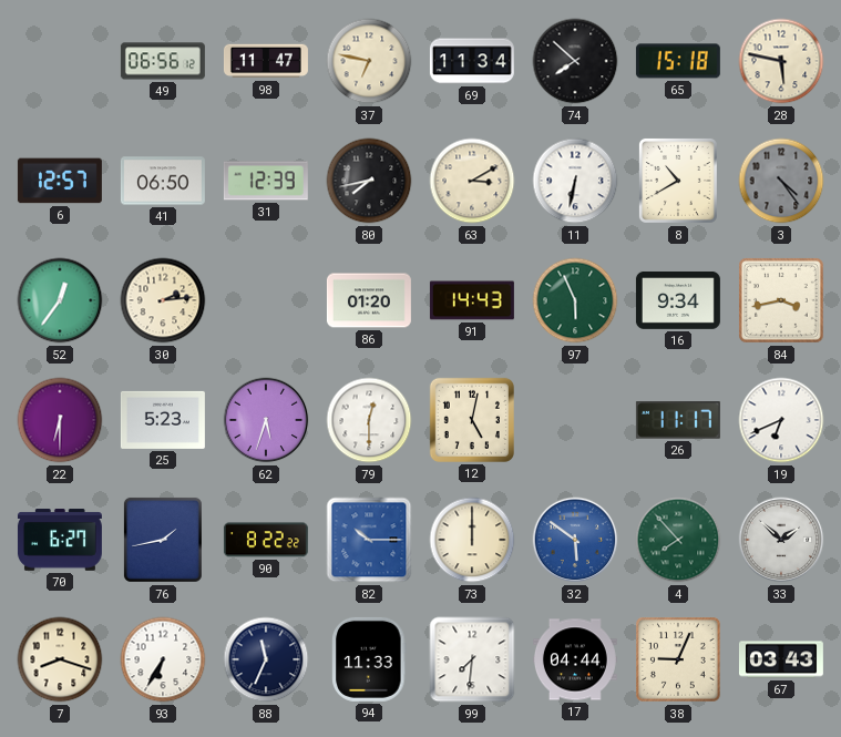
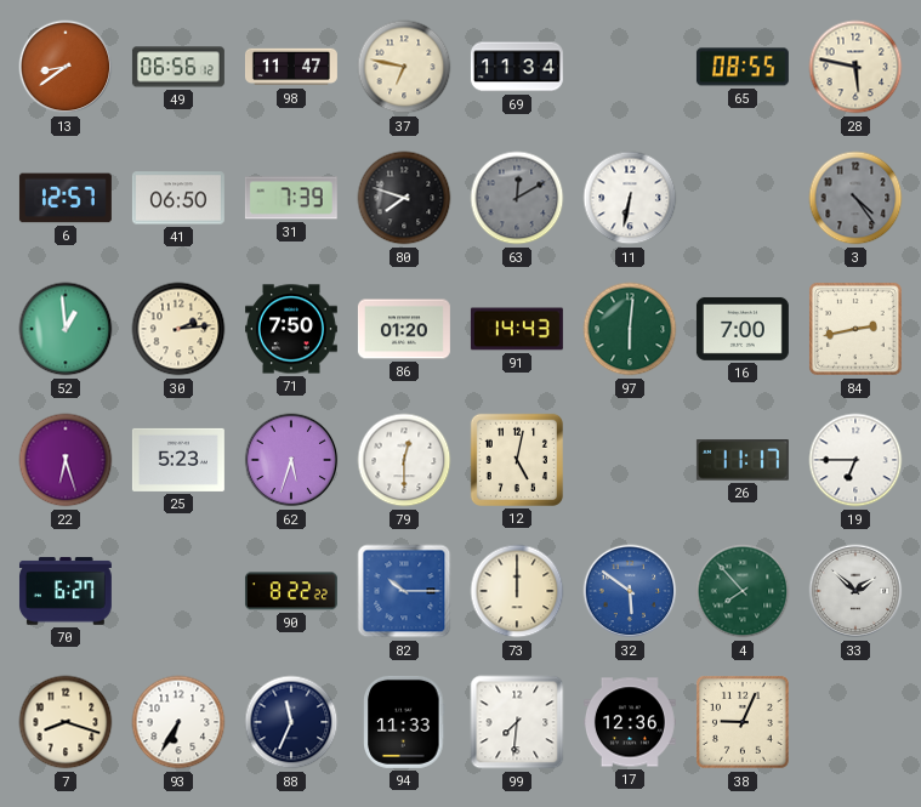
13: none -> 8:39
74: 7:52 -> none
65: 15:18 -> 08:55
31: 12:39 -> 7:39
80: 7:43 -> 7:48
63: 3:10 -> 12:10
63 dial: cream -> grey
8: 10:40 -> none
52: 12:36 -> 12:59
71: none -> 7:50
97: 5:56 -> 6:01
16: 9:34 -> 7:00
84: 3:43 -> 2:43
22: 6:30 -> 6:27
19: 6:41 -> 6:45
76: 1:43 -> none
17: 04:44 -> 12:36
67: 03:43 -> none
